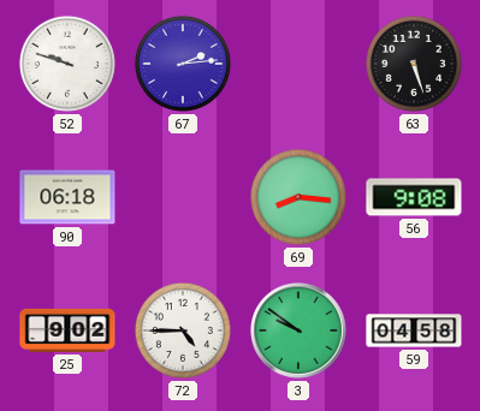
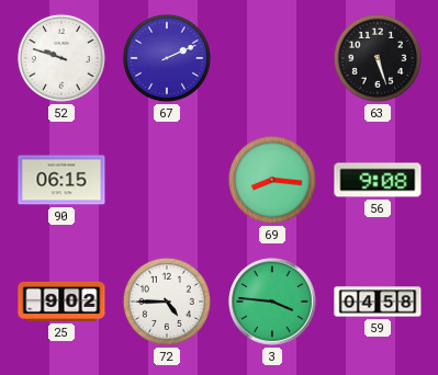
67: 2:14 -> 2:11
90: 06:18 -> 06:15
3: 9:51 -> 3:46
